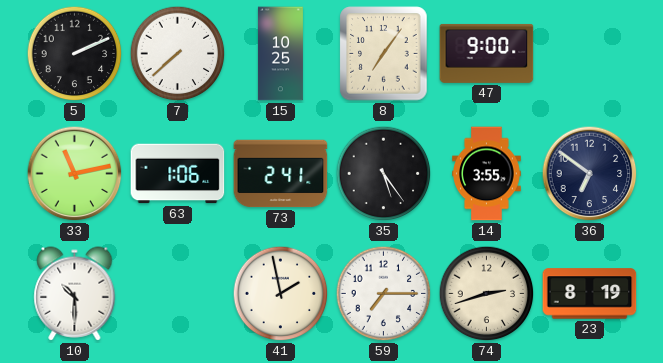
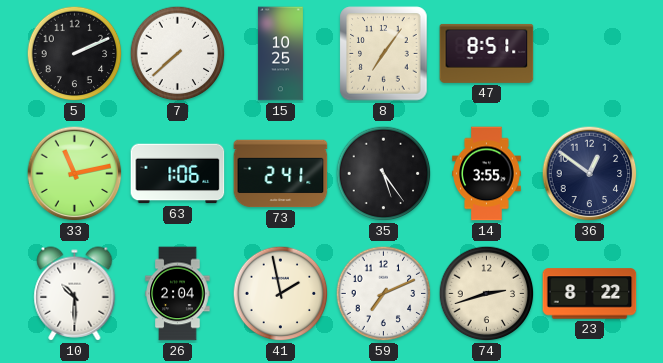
47: 9:00 -> 8:51
36: 6:51 -> 12:51
26: none -> 2:04
59: 7:15 -> 7:11
23: 8:19 -> 8:22
